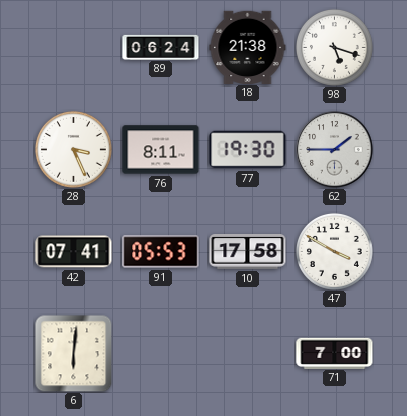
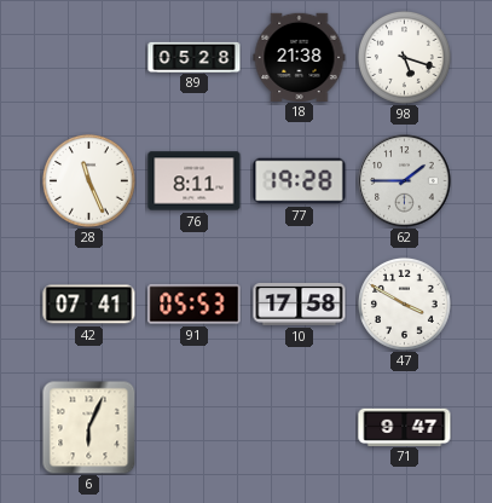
89: 06:24 -> 05:28
28: 3:26 -> 11:26
77: 19:30 -> 19:28
6: 6:01 -> 6:04
71: 7:00 -> 9:47
